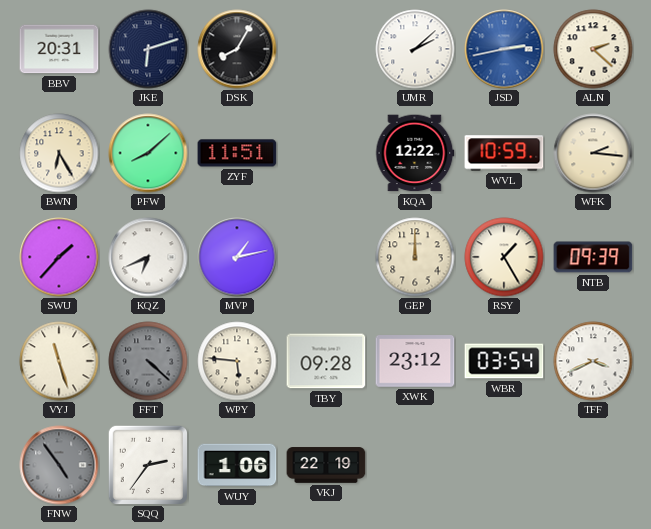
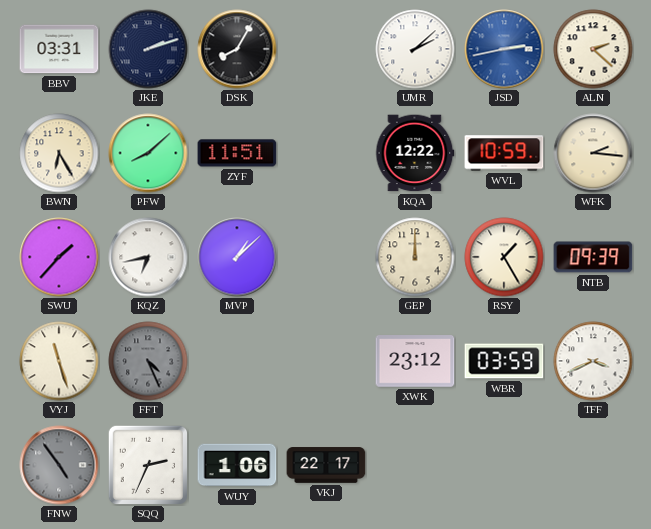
BBV: 20:31 -> 03:31
JKE: 6:12 -> 2:12
KQZ: 6:41 -> 6:43
MVP: 1:13 -> 1:08
FFT: 4:22 -> 4:26
WPY: 5:46 -> none
TBY: 09:28 -> none
WBR: 03:54 -> 03:59
SQQ: 2:36 -> 2:34
VKJ: 22:19 -> 22:17
